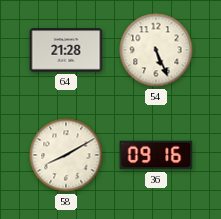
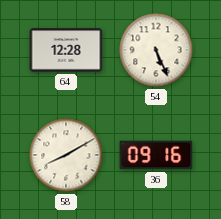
64: 21:28 -> 12:28
